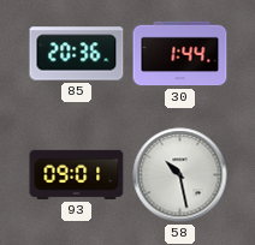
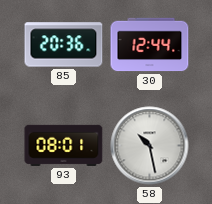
30: 1:44 -> 12:44
93: 09:01 -> 08:01
